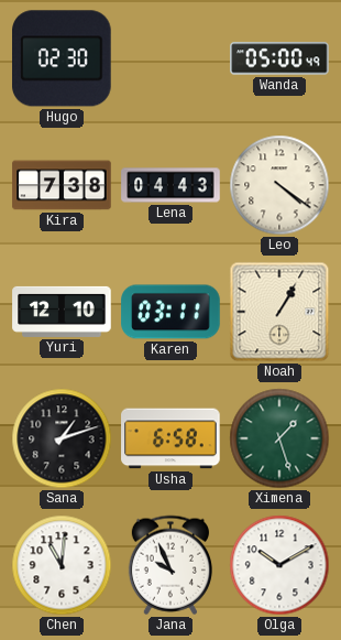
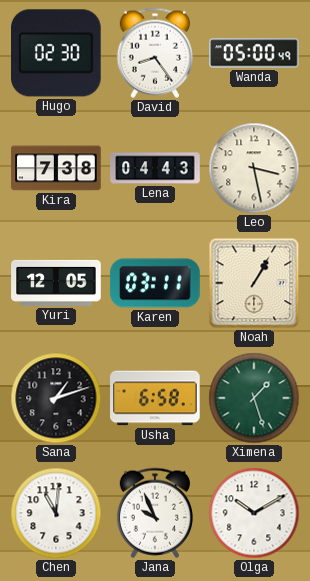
David: none -> 8:24
Leo: 4:21 -> 3:28
Yuri: 12:10 -> 12:05
